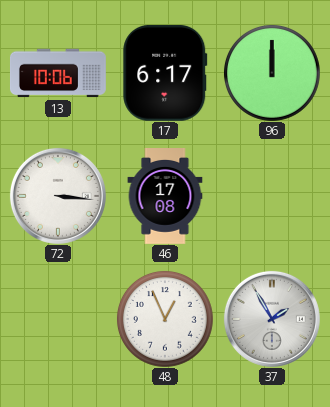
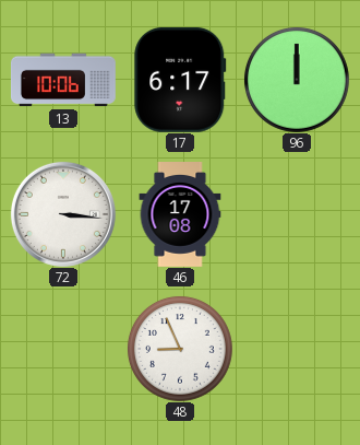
48: 12:56 -> 8:56
37: 1:55 -> none
